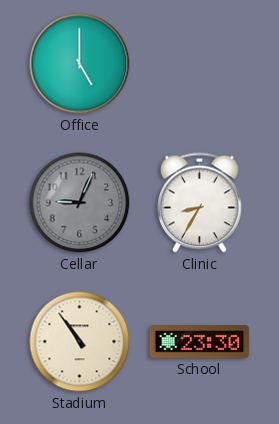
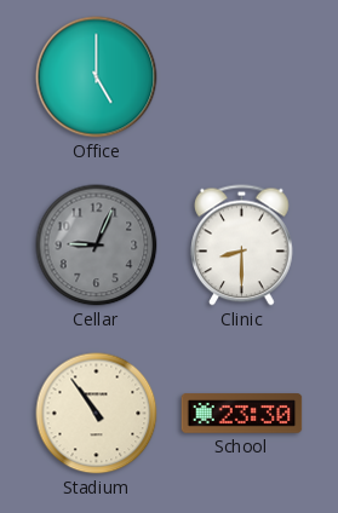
Clinic: 8:35 -> 8:30
